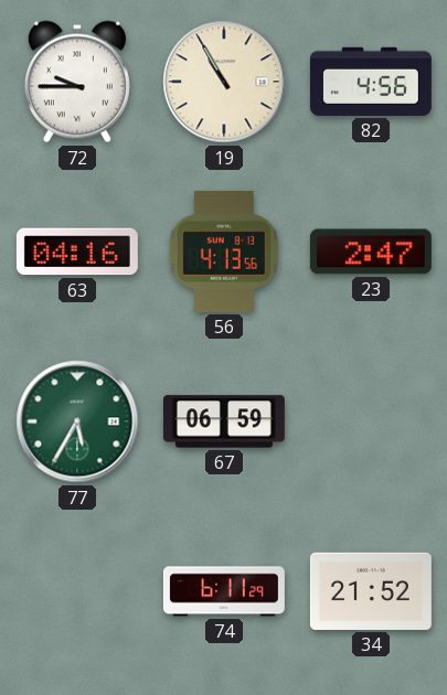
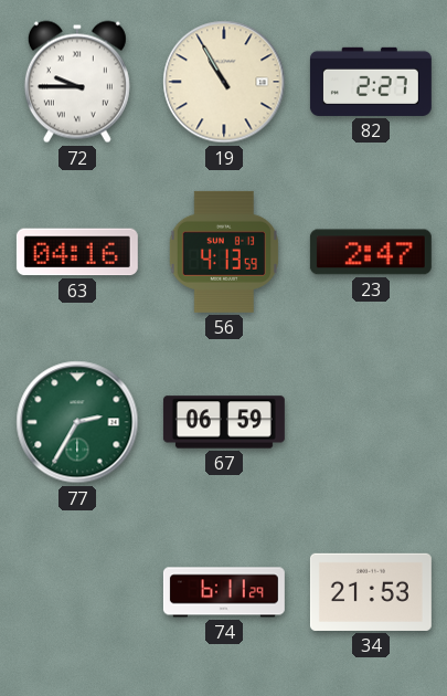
82: 4:56 -> 2:27
56: 4:13:56 -> 4:13:59
77: 5:35 -> 2:35
34: 21:52 -> 21:53
